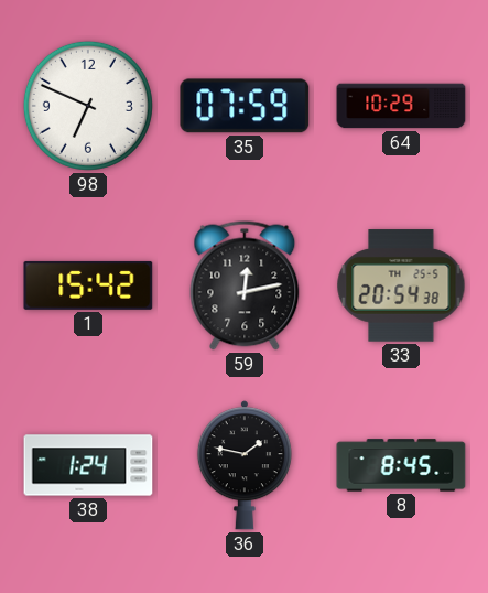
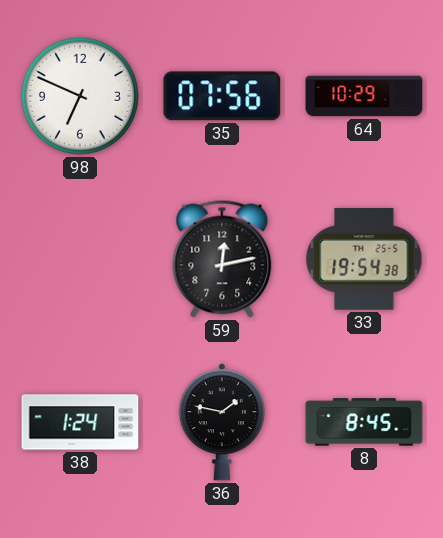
35: 07:59 -> 07:56
1: 15:42 -> none
33: 20:54 -> 19:54
